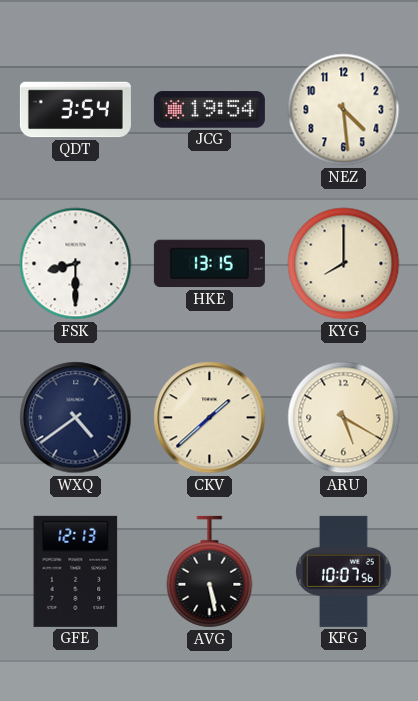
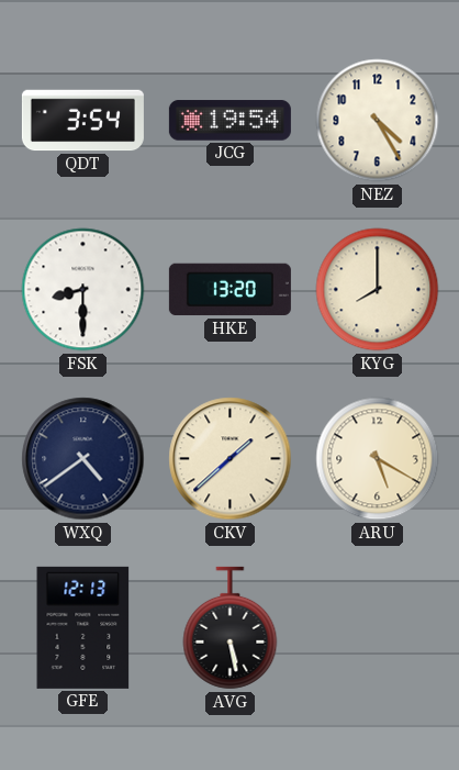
NEZ: 4:29 -> 4:25
HKE: 13:15 -> 13:20
KFG: 10:07 -> none
